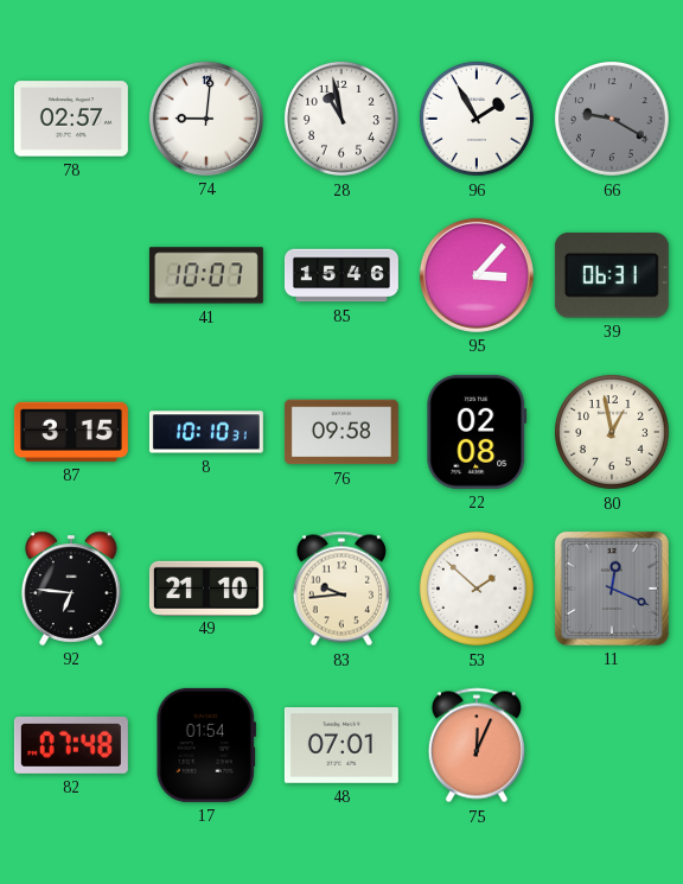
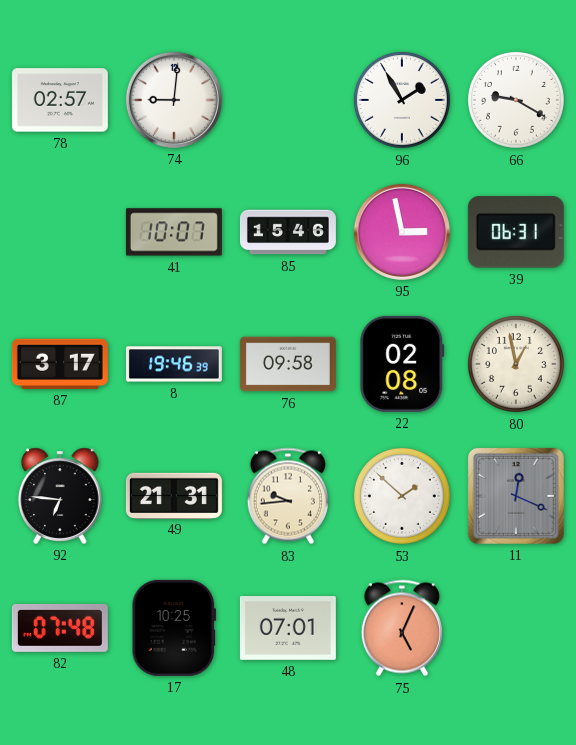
28: 10:58 -> none
66 dial: grey -> white
95: 3:07 -> 2:58
87: 3:15 -> 3:17
8: 10:10 -> 19:46
49: 21:10 -> 21:31
17: 01:54 -> 10:25
75: 12:04 -> 5:04
